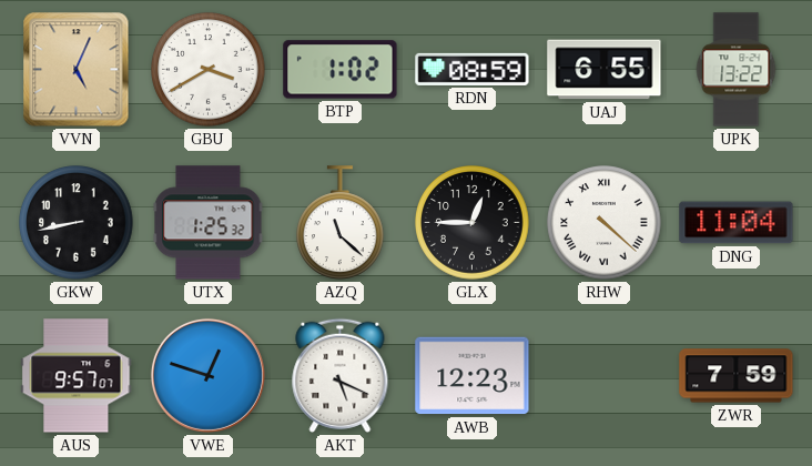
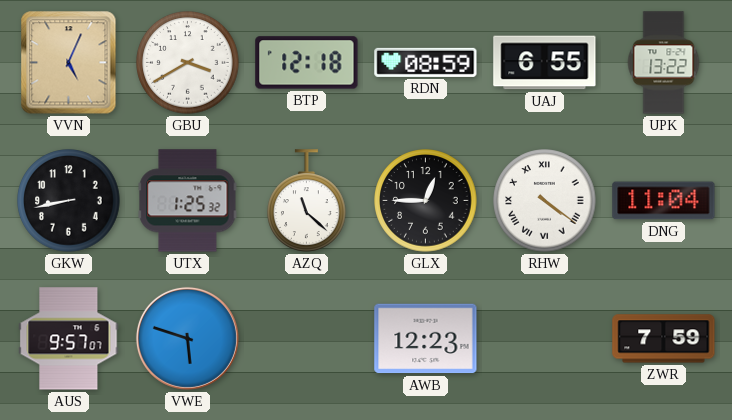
BTP: 1:02 -> 12:18
RHW: 4:22 -> 4:21
VWE: 12:48 -> 5:48
AKT: 5:19 -> none
